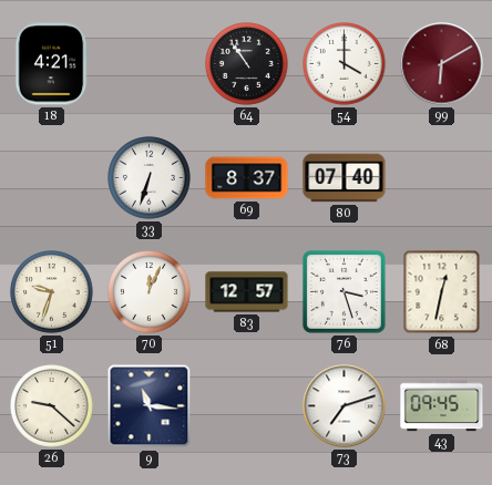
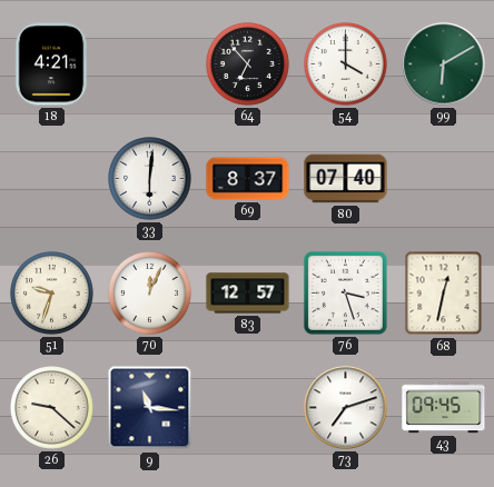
64: 10:54 -> 6:53
99 dial: burgundy -> green
33: 6:33 -> 6:01
